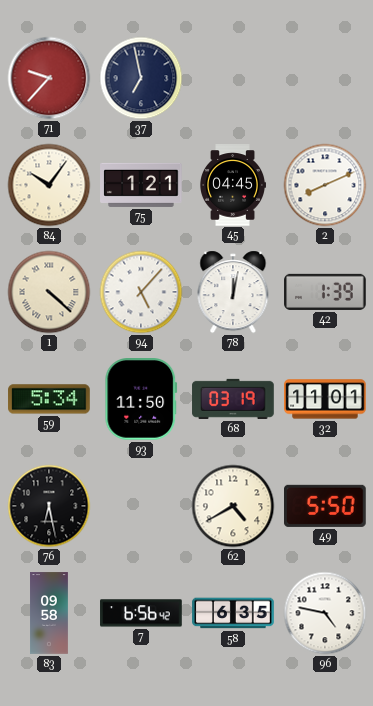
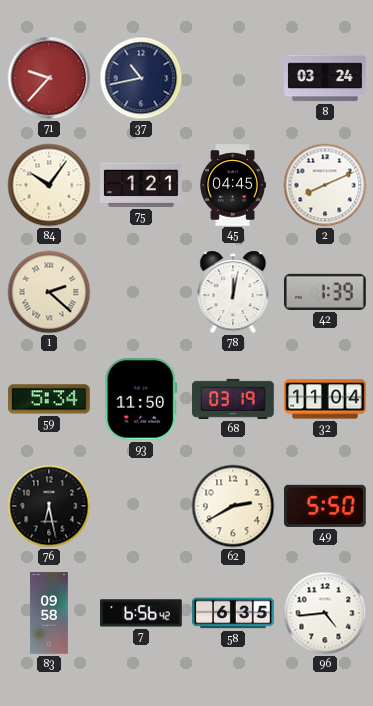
37: 6:58 -> 10:43
8: none -> 03:24
1: 4:22 -> 2:22
94: 5:07 -> none
32: 11:01 -> 11:04
62: 4:40 -> 2:40
96: 4:47 -> 4:44
